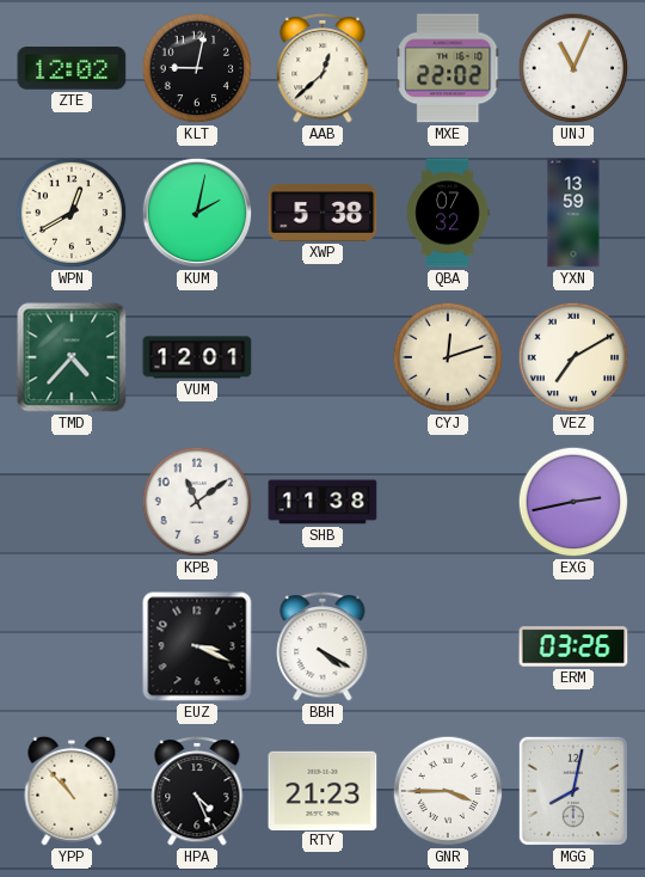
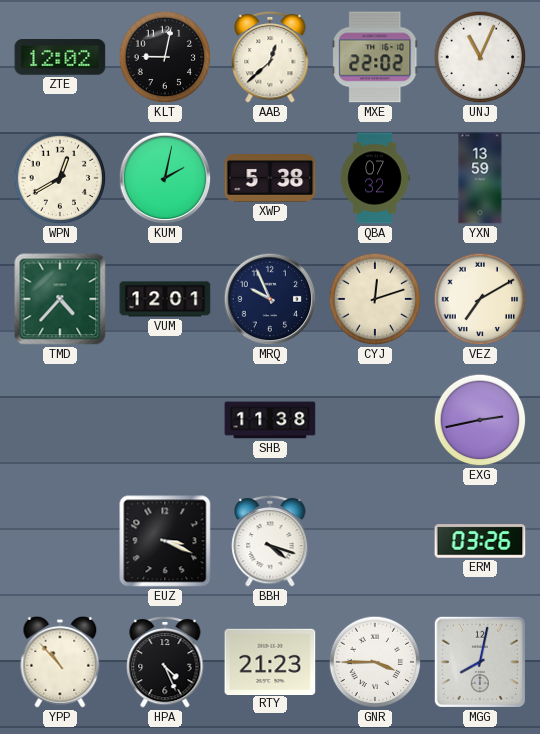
MRQ: none -> 9:56
KPB: 11:09 -> none
BBH: 4:20 -> 4:18
